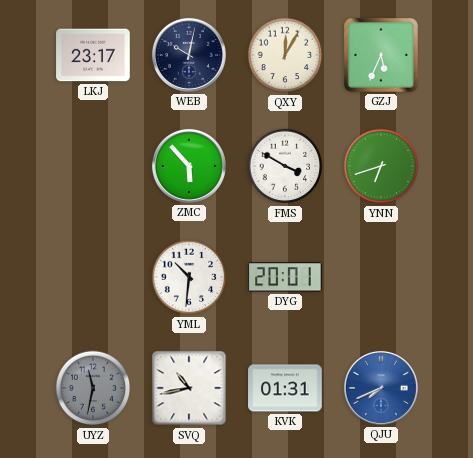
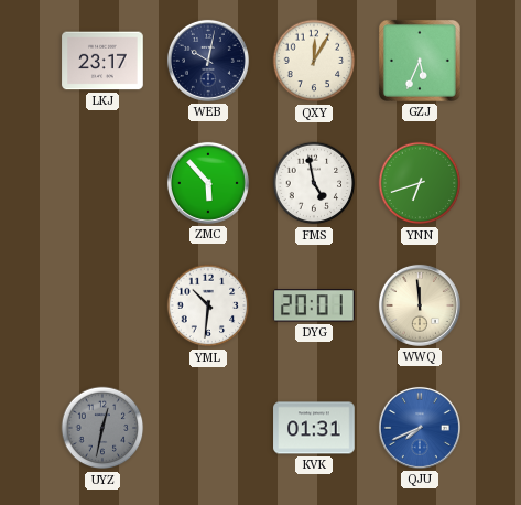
FMS: 3:50 -> 4:58
WWQ: none -> 11:59
UYZ: 11:32 -> 12:32
SVQ: 10:43 -> none
